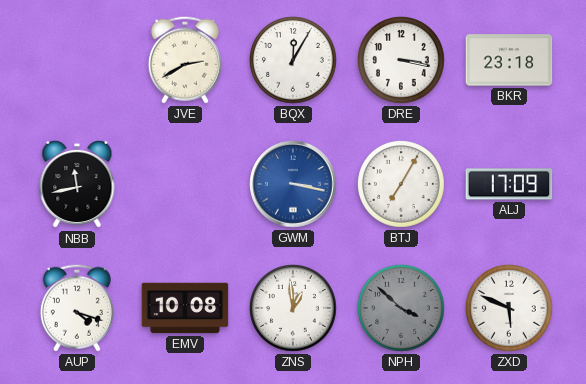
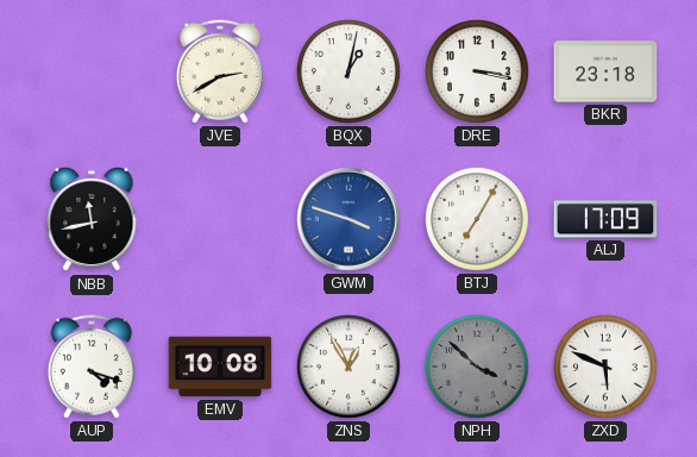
BQX: 12:05 -> 1:02
GWM: 3:17 -> 3:48
ZNS: 12:59 -> 12:55
